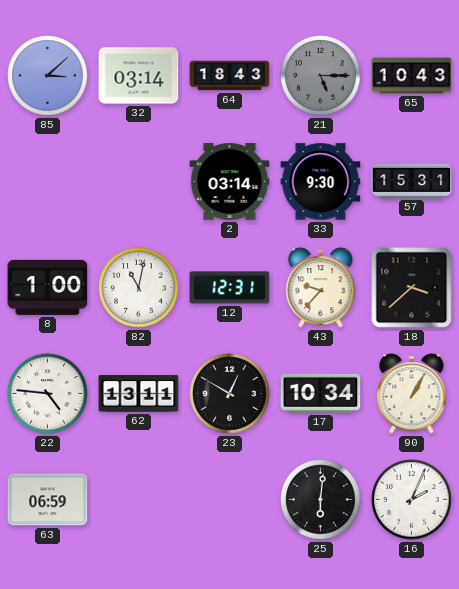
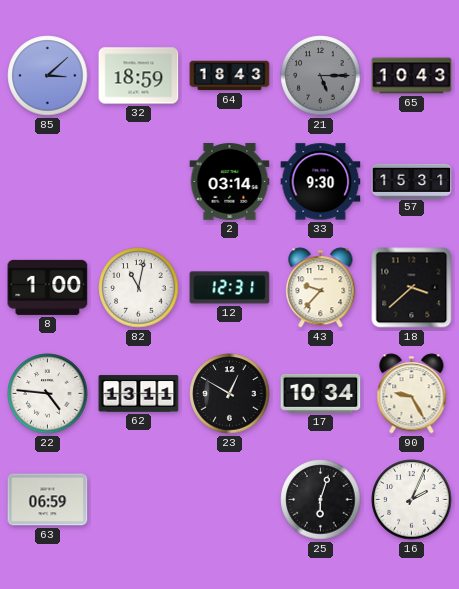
32: 03:14 -> 18:59
90: 1:05 -> 9:25
25: 6:01 -> 6:03
